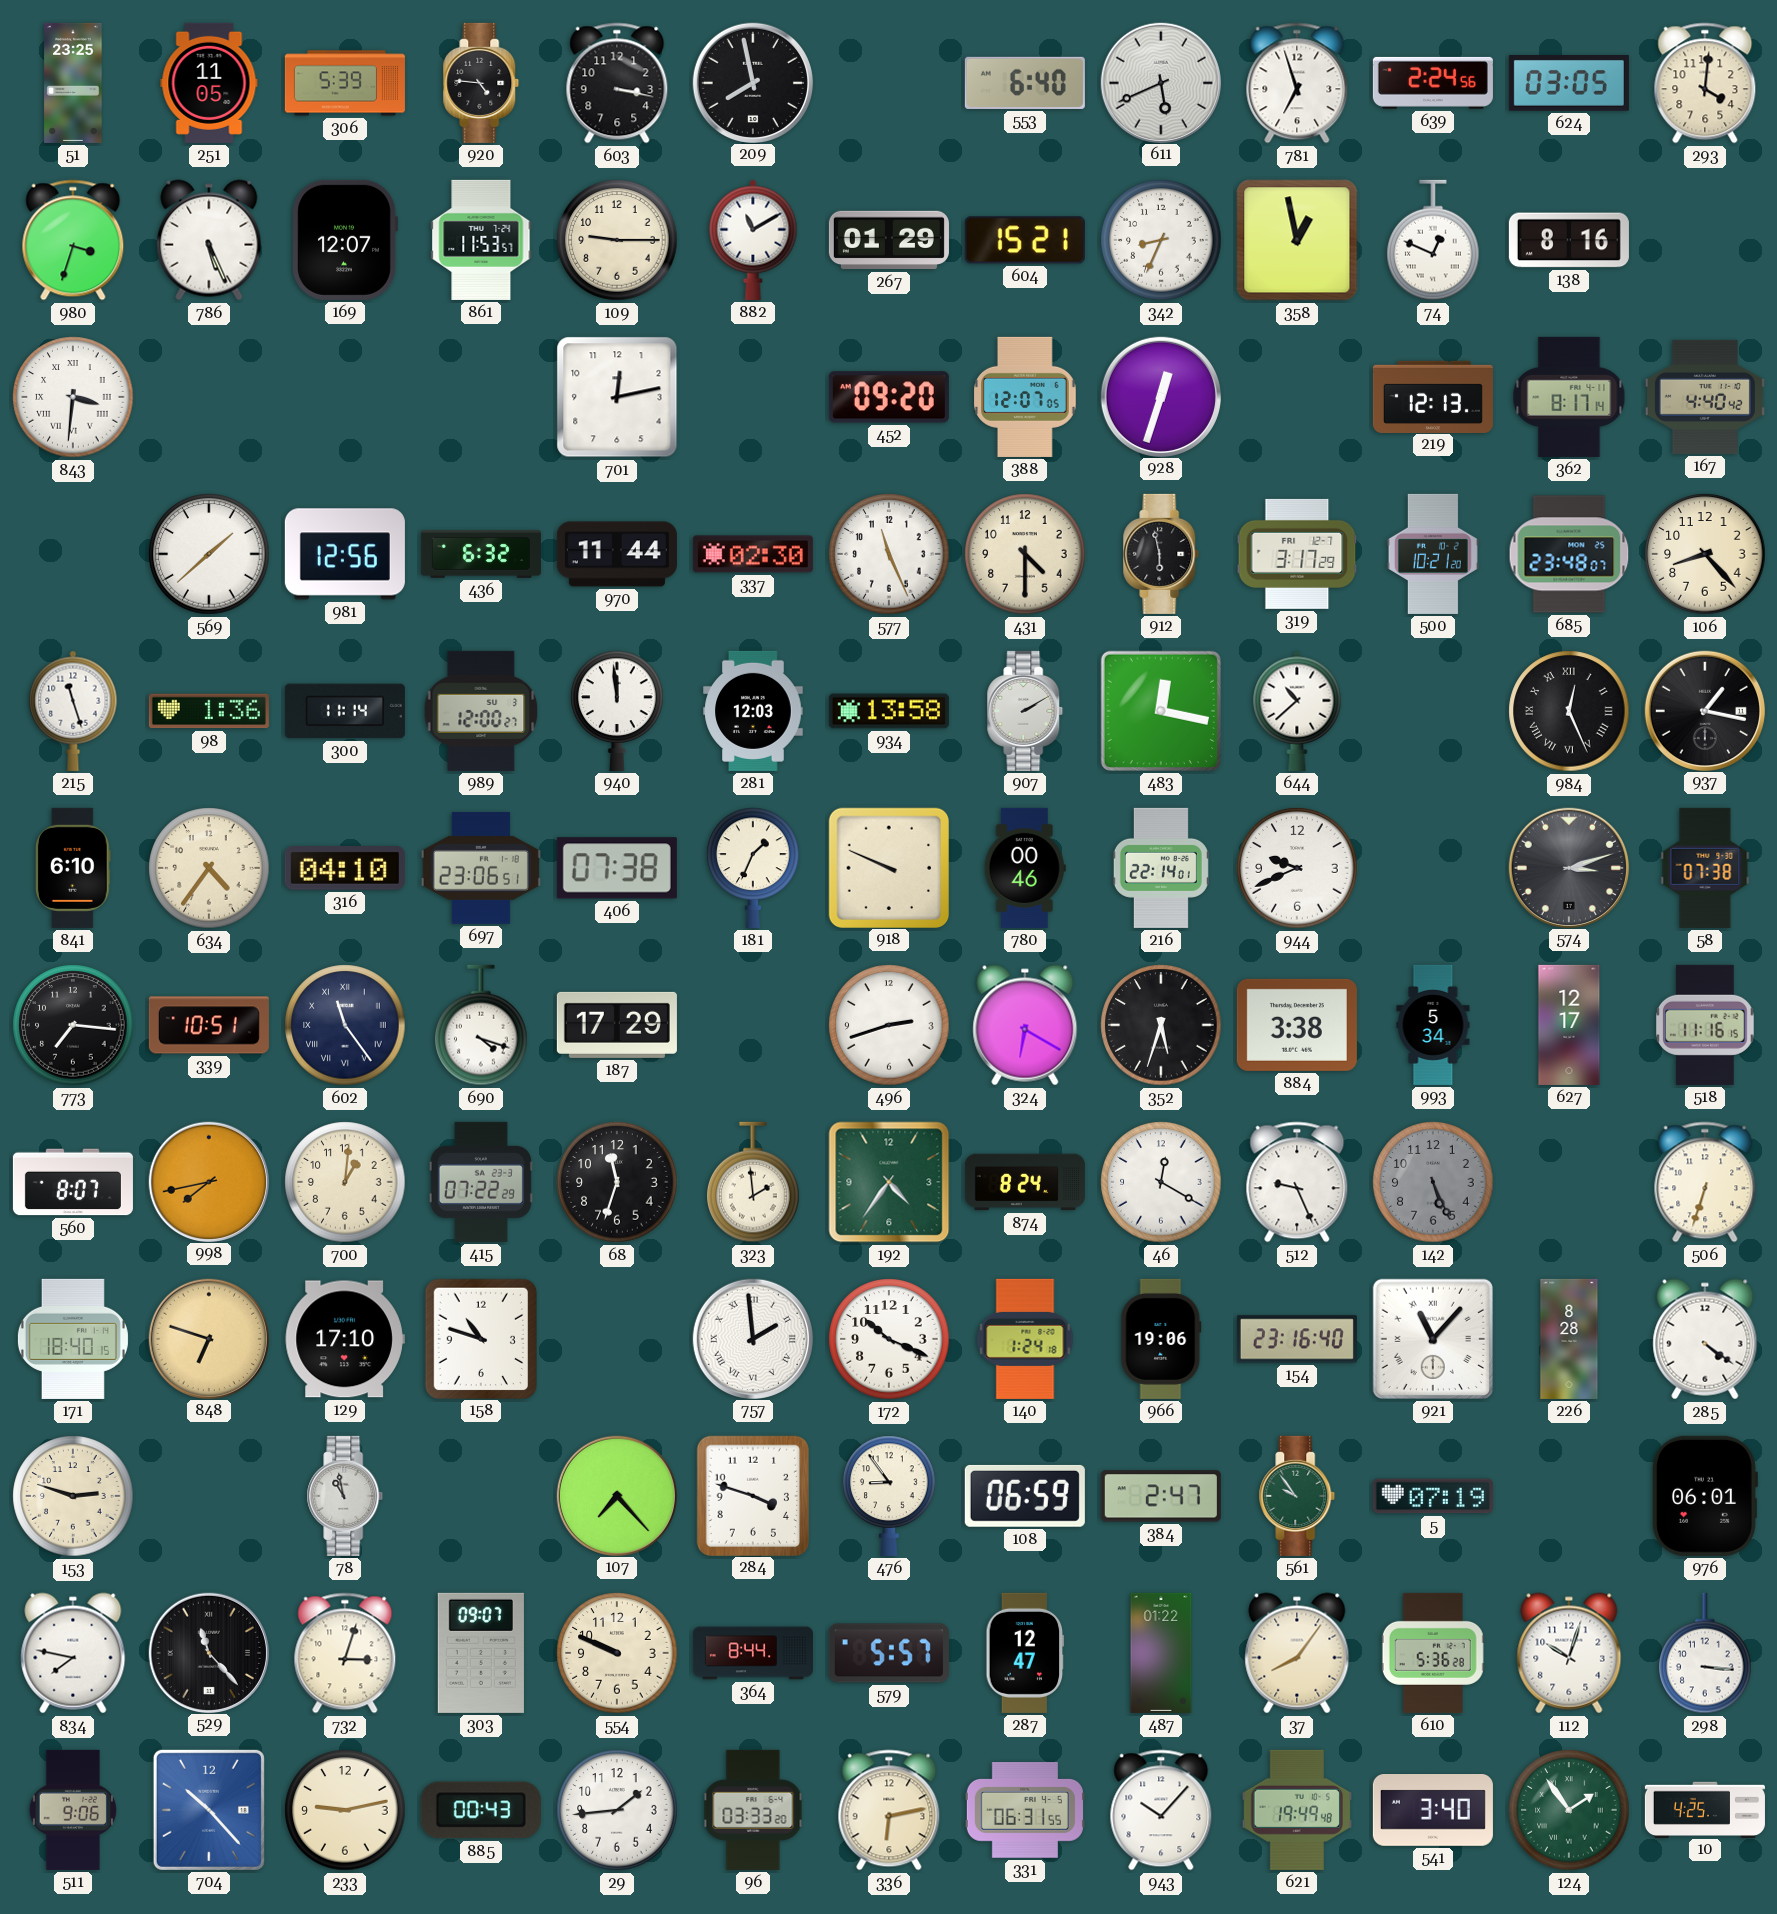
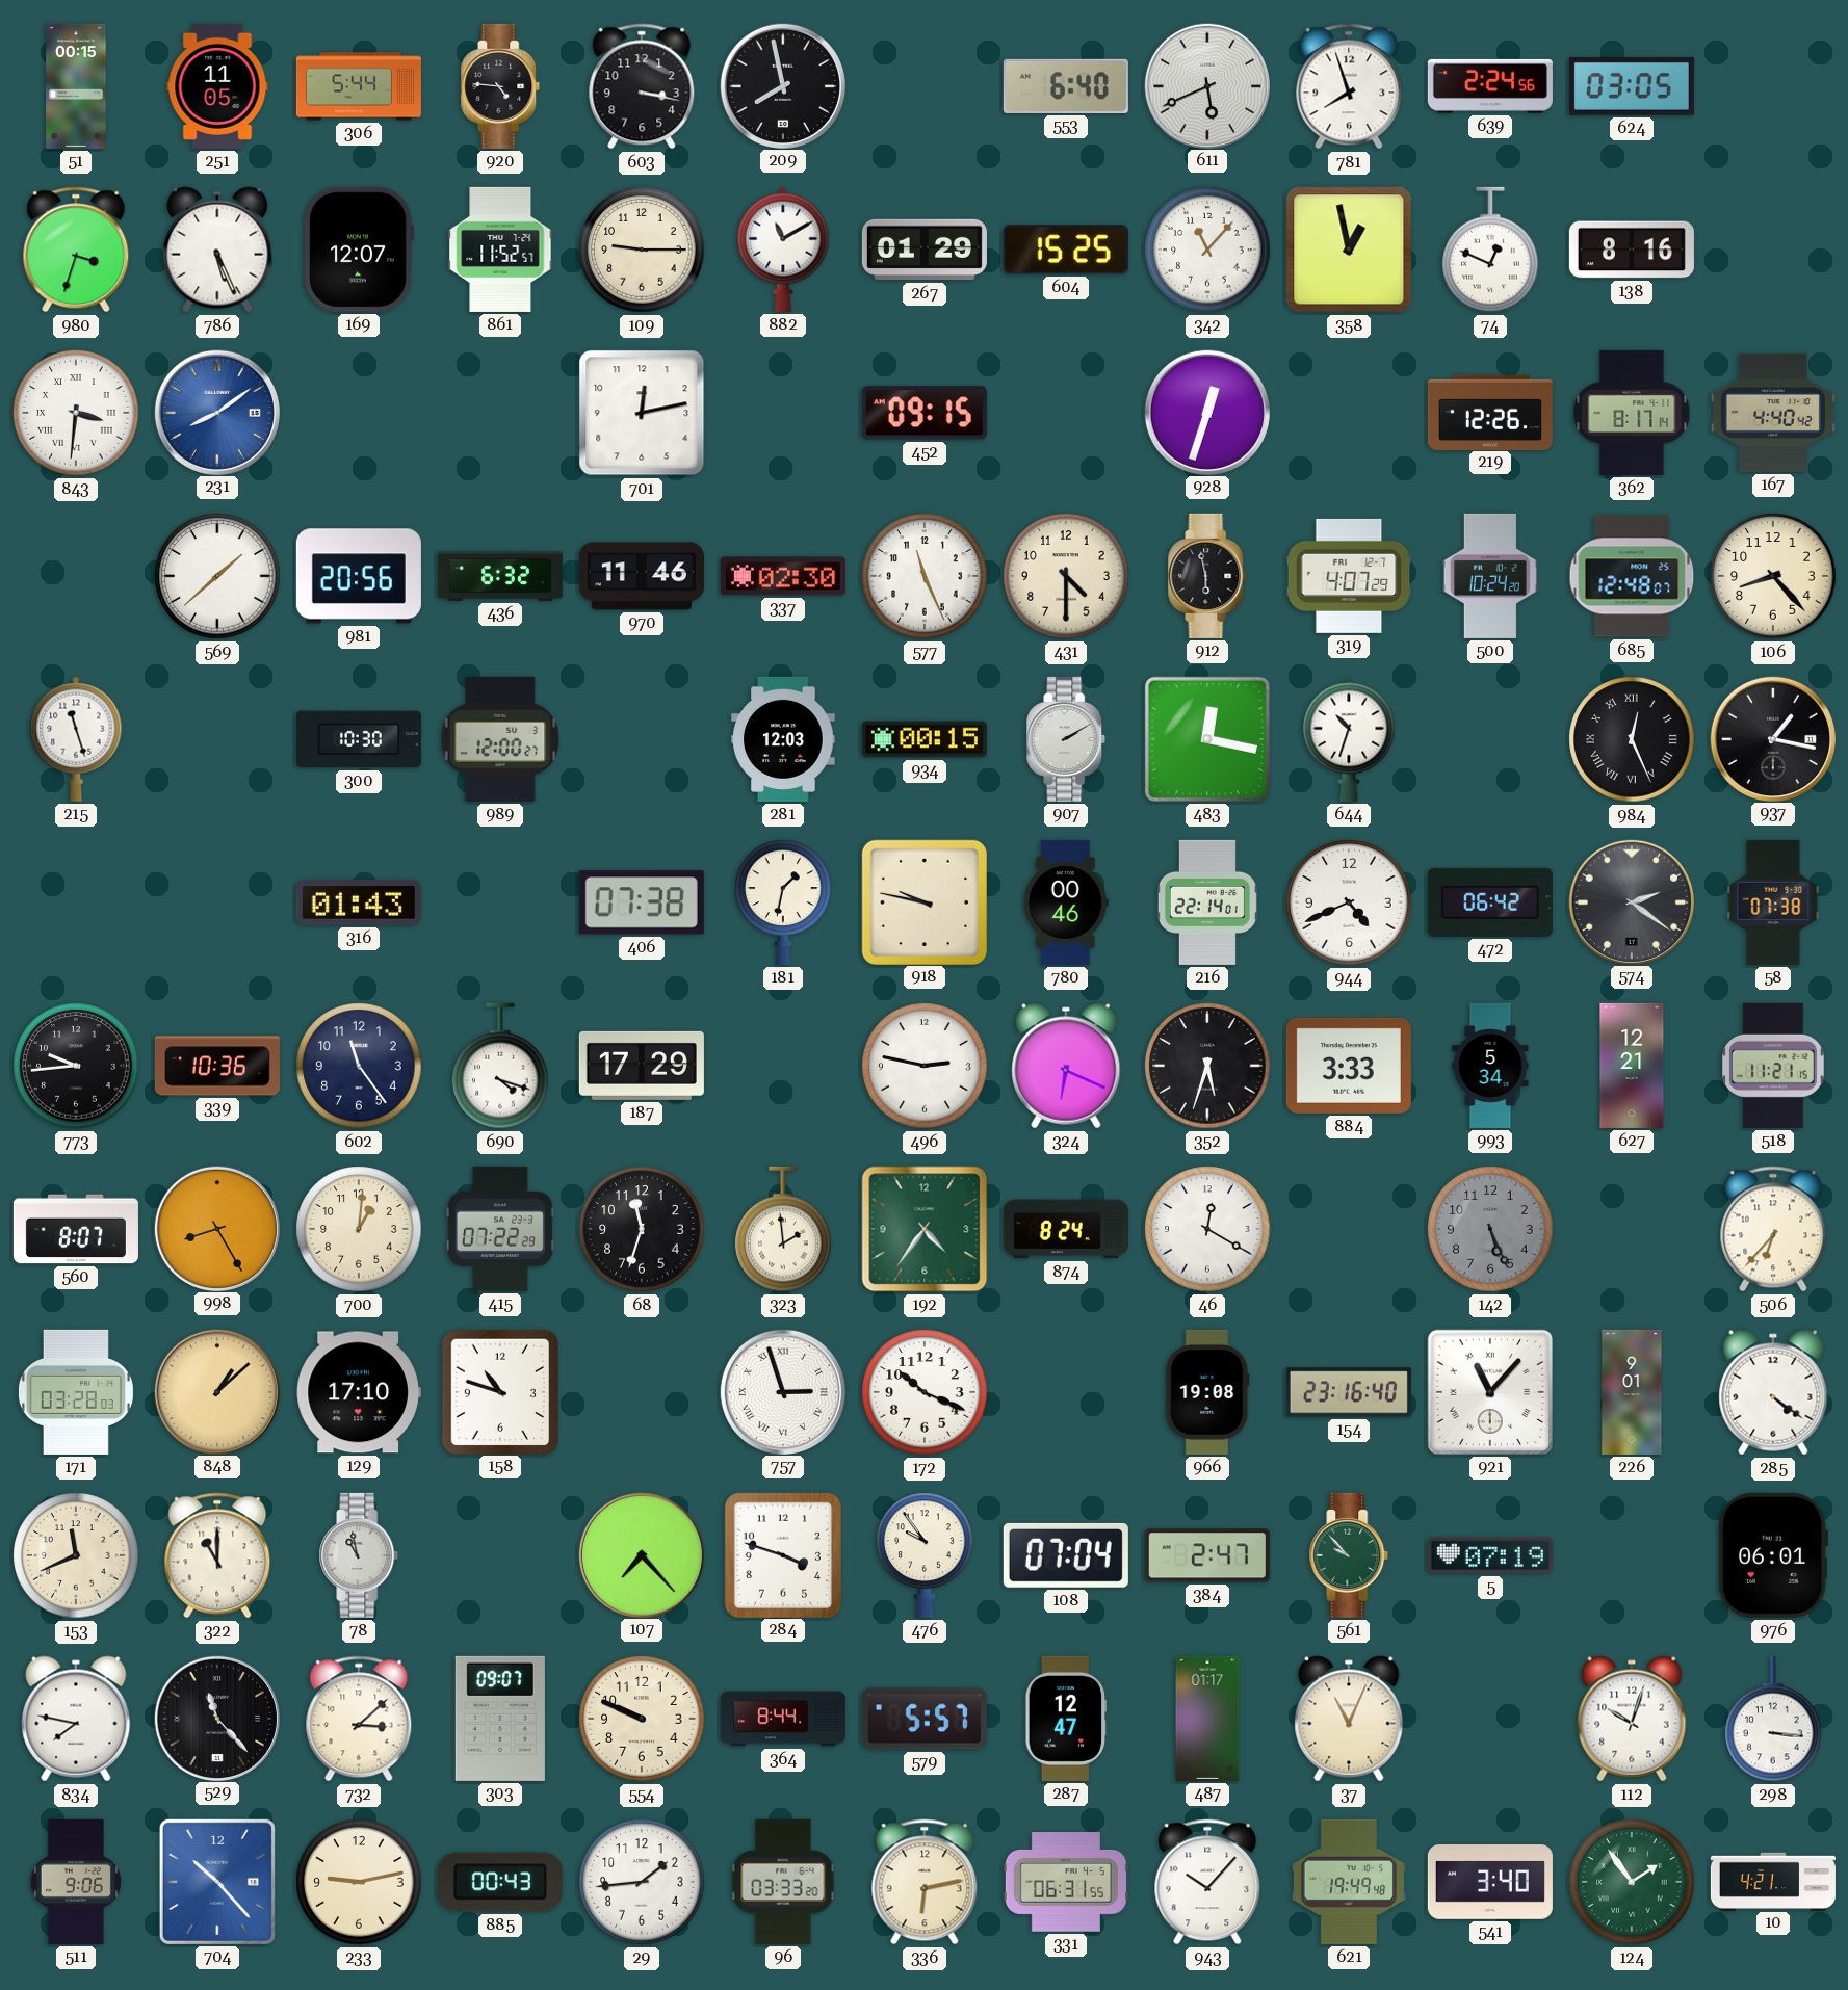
51: 23:25 -> 00:15
306: 5:39 -> 5:44
781: 6:57 -> 7:57
293: 4:01 -> none
861: 11:53 -> 11:52
604: 15:21 -> 15:25
342: 8:34 -> 11:07
231: none -> 8:09
452: 09:20 -> 09:15
388: 12:07 -> none
219: 12:13 -> 12:26
981: 12:56 -> 20:56
970: 11:44 -> 11:46
319: 3:17 -> 4:07
500: 10:21 -> 10:24
685: 23:48 -> 12:48
98: 1:36 -> none
300: 11:14 -> 10:30
940: 11:59 -> none
934: 13:58 -> 00:15
644: 10:38 -> 10:33
841: 6:10 -> none
634: 4:36 -> none
316: 04:10 -> 01:43
697: 23:06 -> none
181: 1:34 -> 1:32
918: 9:49 -> 9:47
944: 9:41 -> 4:41
472: none -> 06:42
574: 3:12 -> 2:21
773: 7:16 -> 9:44
339: 10:51 -> 10:36
602 numerals: Roman -> Arabic
496: 2:42 -> 2:47
324: 6:20 -> 6:19
884: 3:38 -> 3:33
627: 12:17 -> 12:21
518: 11:16 -> 11:21
998: 7:43 -> 8:25
512: 9:26 -> none
506: 6:33 -> 6:37
171: 18:40 -> 03:28
848: 6:48 -> 1:08
757: 1:59 -> 2:57
140: 1:24 -> none
966: 19:06 -> 19:08
226: 8:28 -> 9:01
153: 2:48 -> 11:41
322: none -> 11:00
476: 8:54 -> 9:54
108: 06:59 -> 07:04
561: 9:54 -> 9:53
732: 3:03 -> 3:08
487: 01:22 -> 01:17
37: 8:06 -> 11:04
610: 5:36 -> none
10: 4:25 -> 4:21
